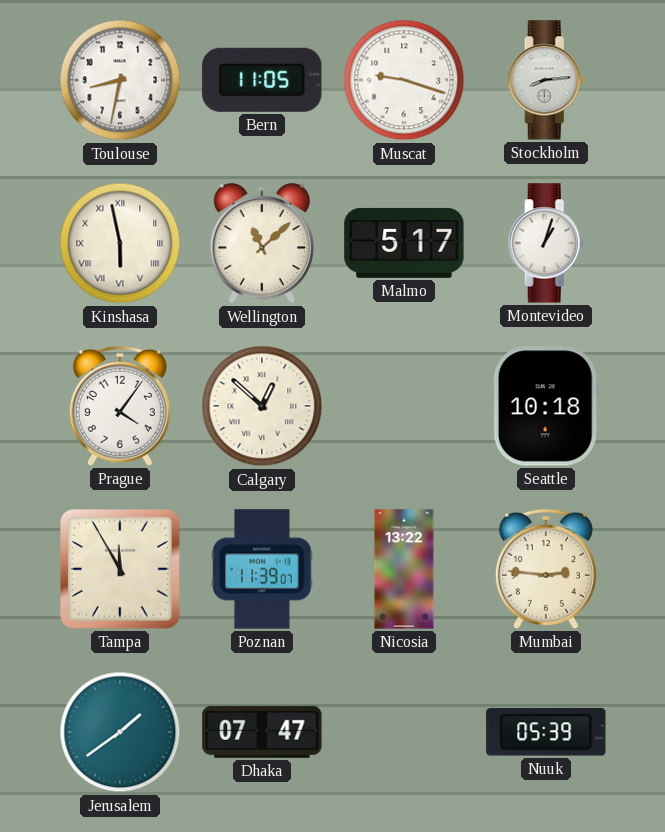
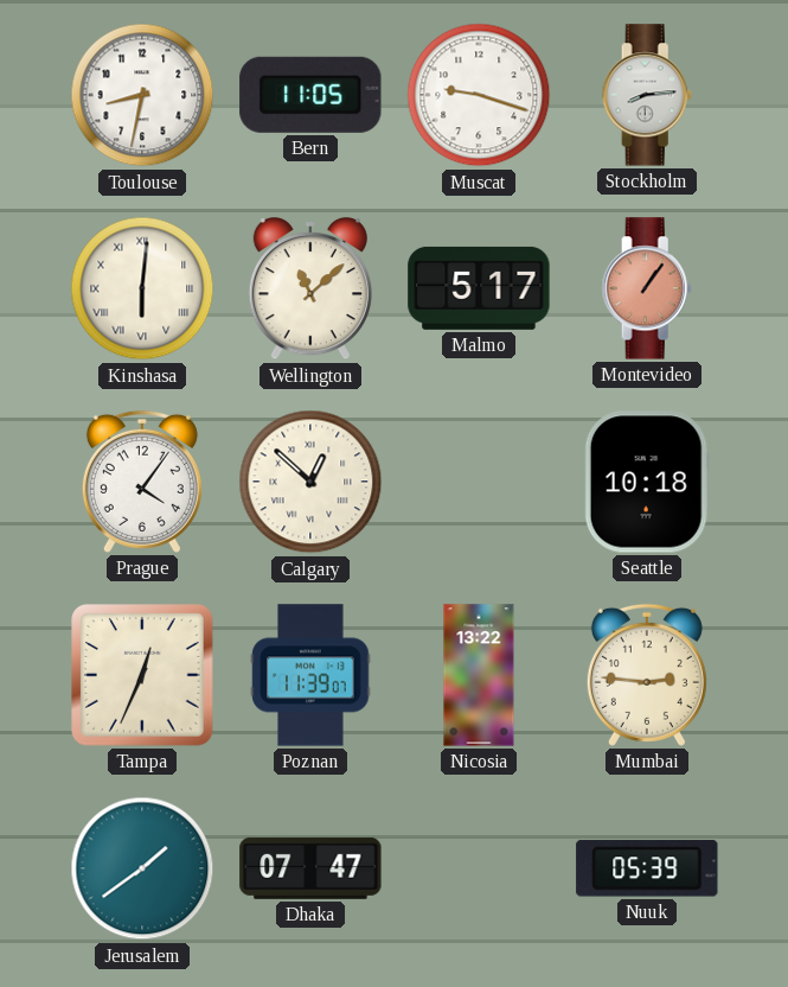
Kinshasa: 5:58 -> 6:01
Montevideo: 1:03 -> 1:06
Montevideo dial: white -> salmon
Tampa: 11:55 -> 12:34
